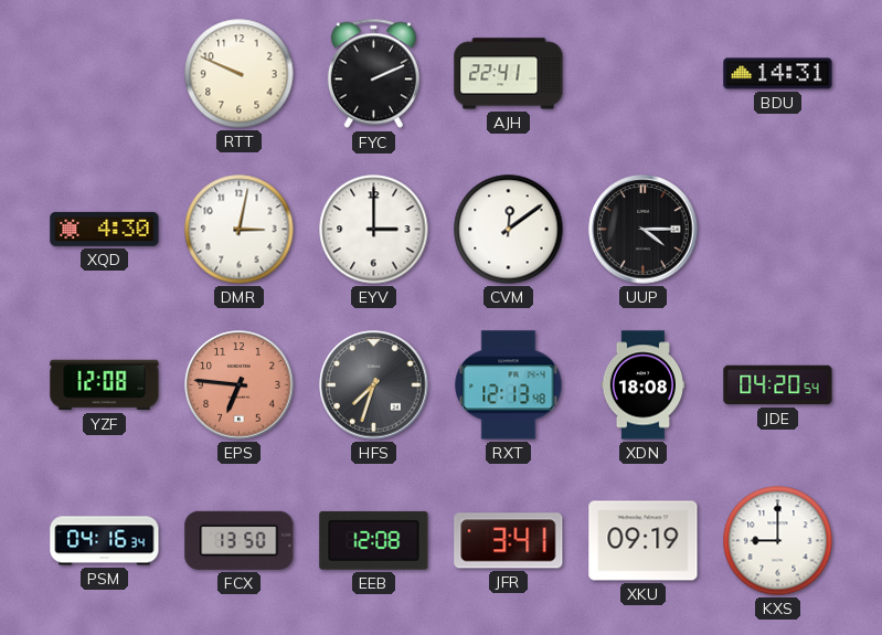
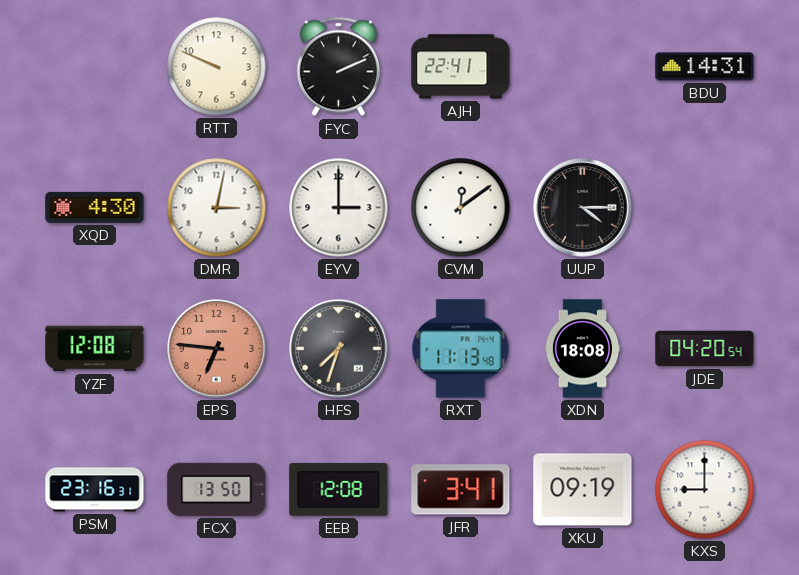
RXT: 12:13 -> 11:13
PSM: 04:16 -> 23:16
